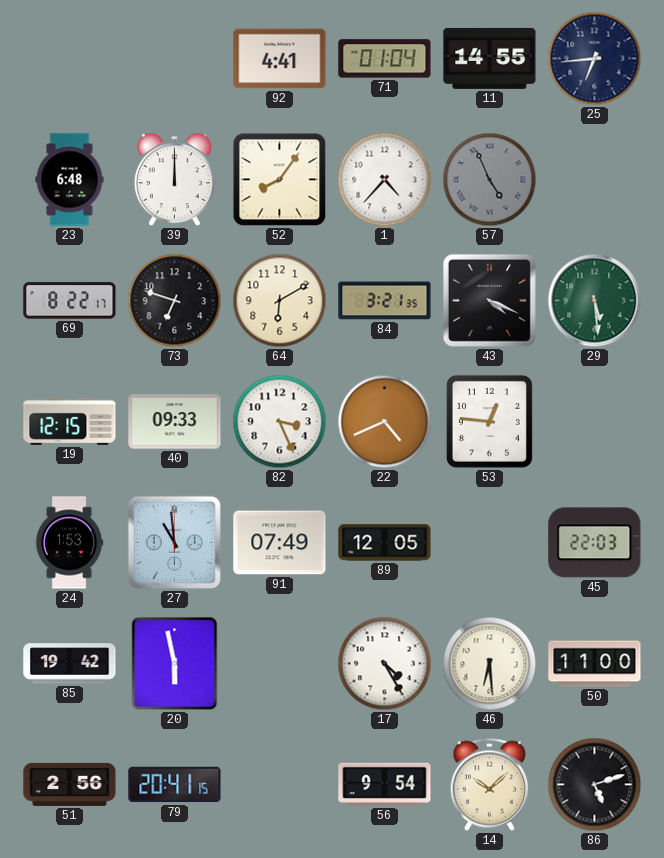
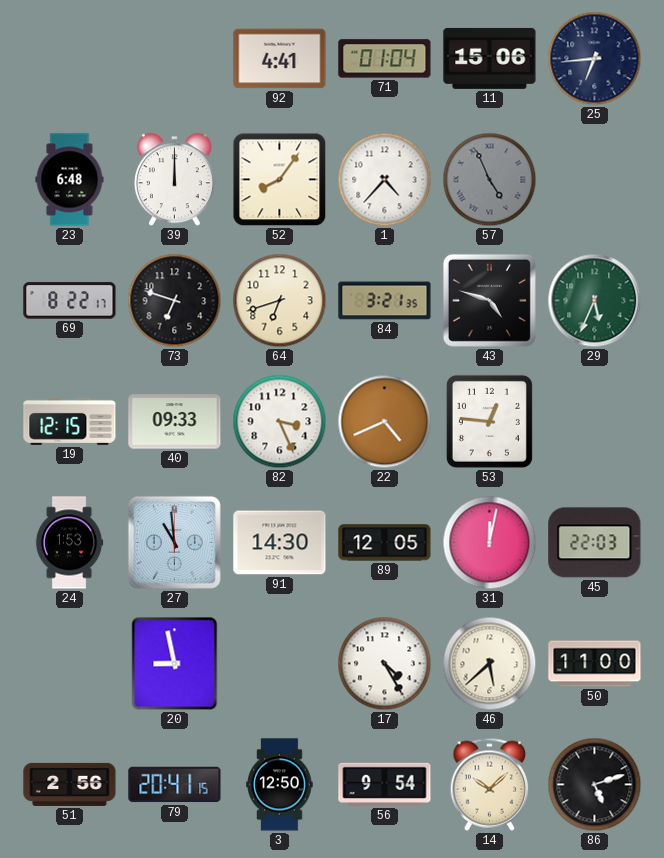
11: 14:55 -> 15:06
64: 6:10 -> 6:42
43: 4:19 -> 4:48
29: 5:29 -> 5:34
91: 07:49 -> 14:30
31: none -> 12:02
85: 19:42 -> none
20: 5:58 -> 8:58
46: 6:29 -> 5:38
3: none -> 12:50
